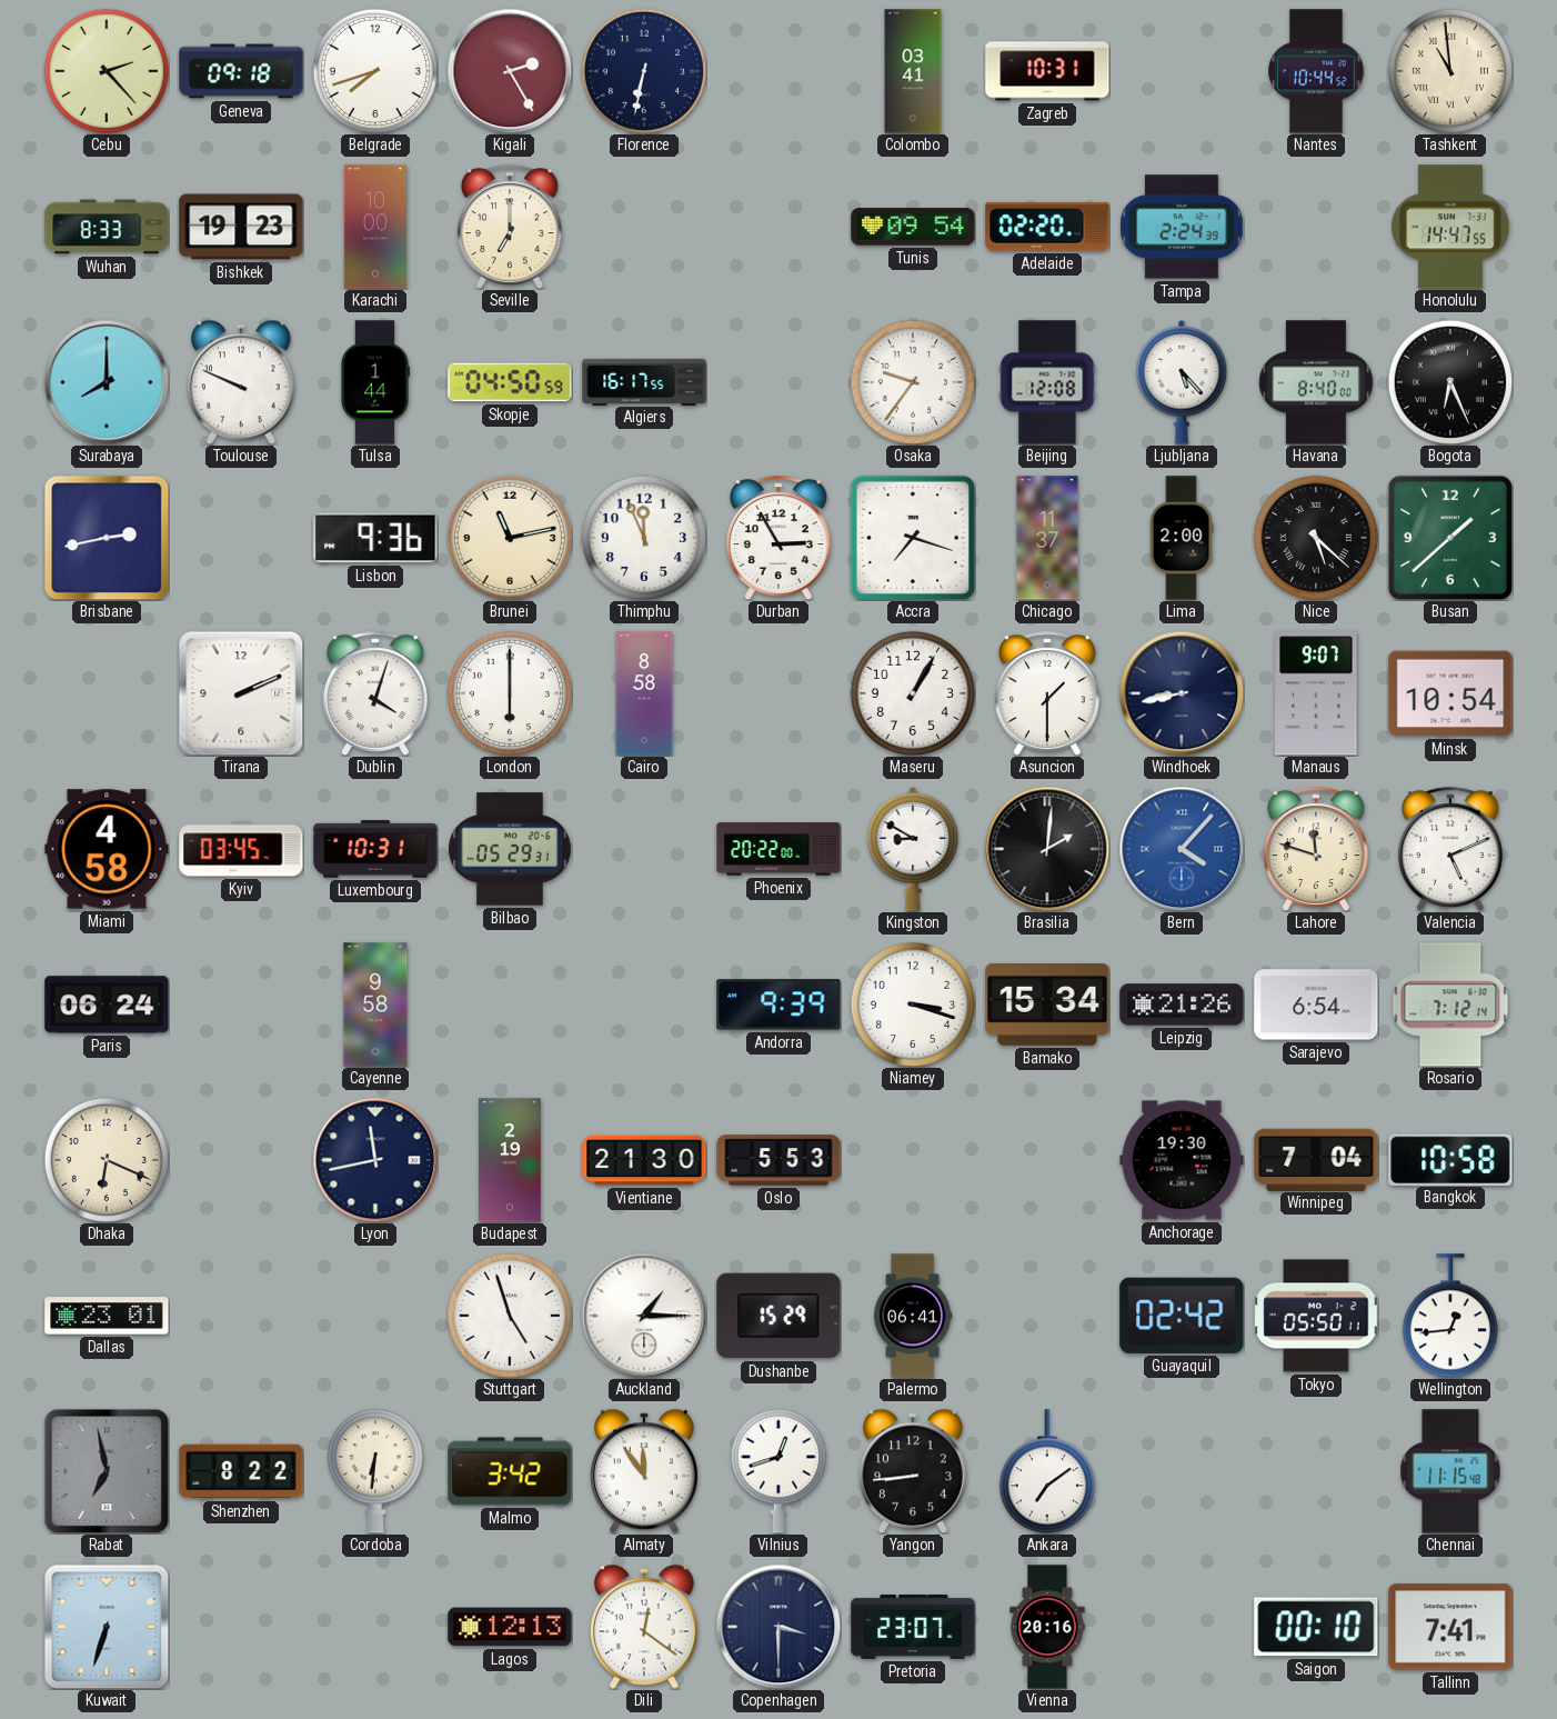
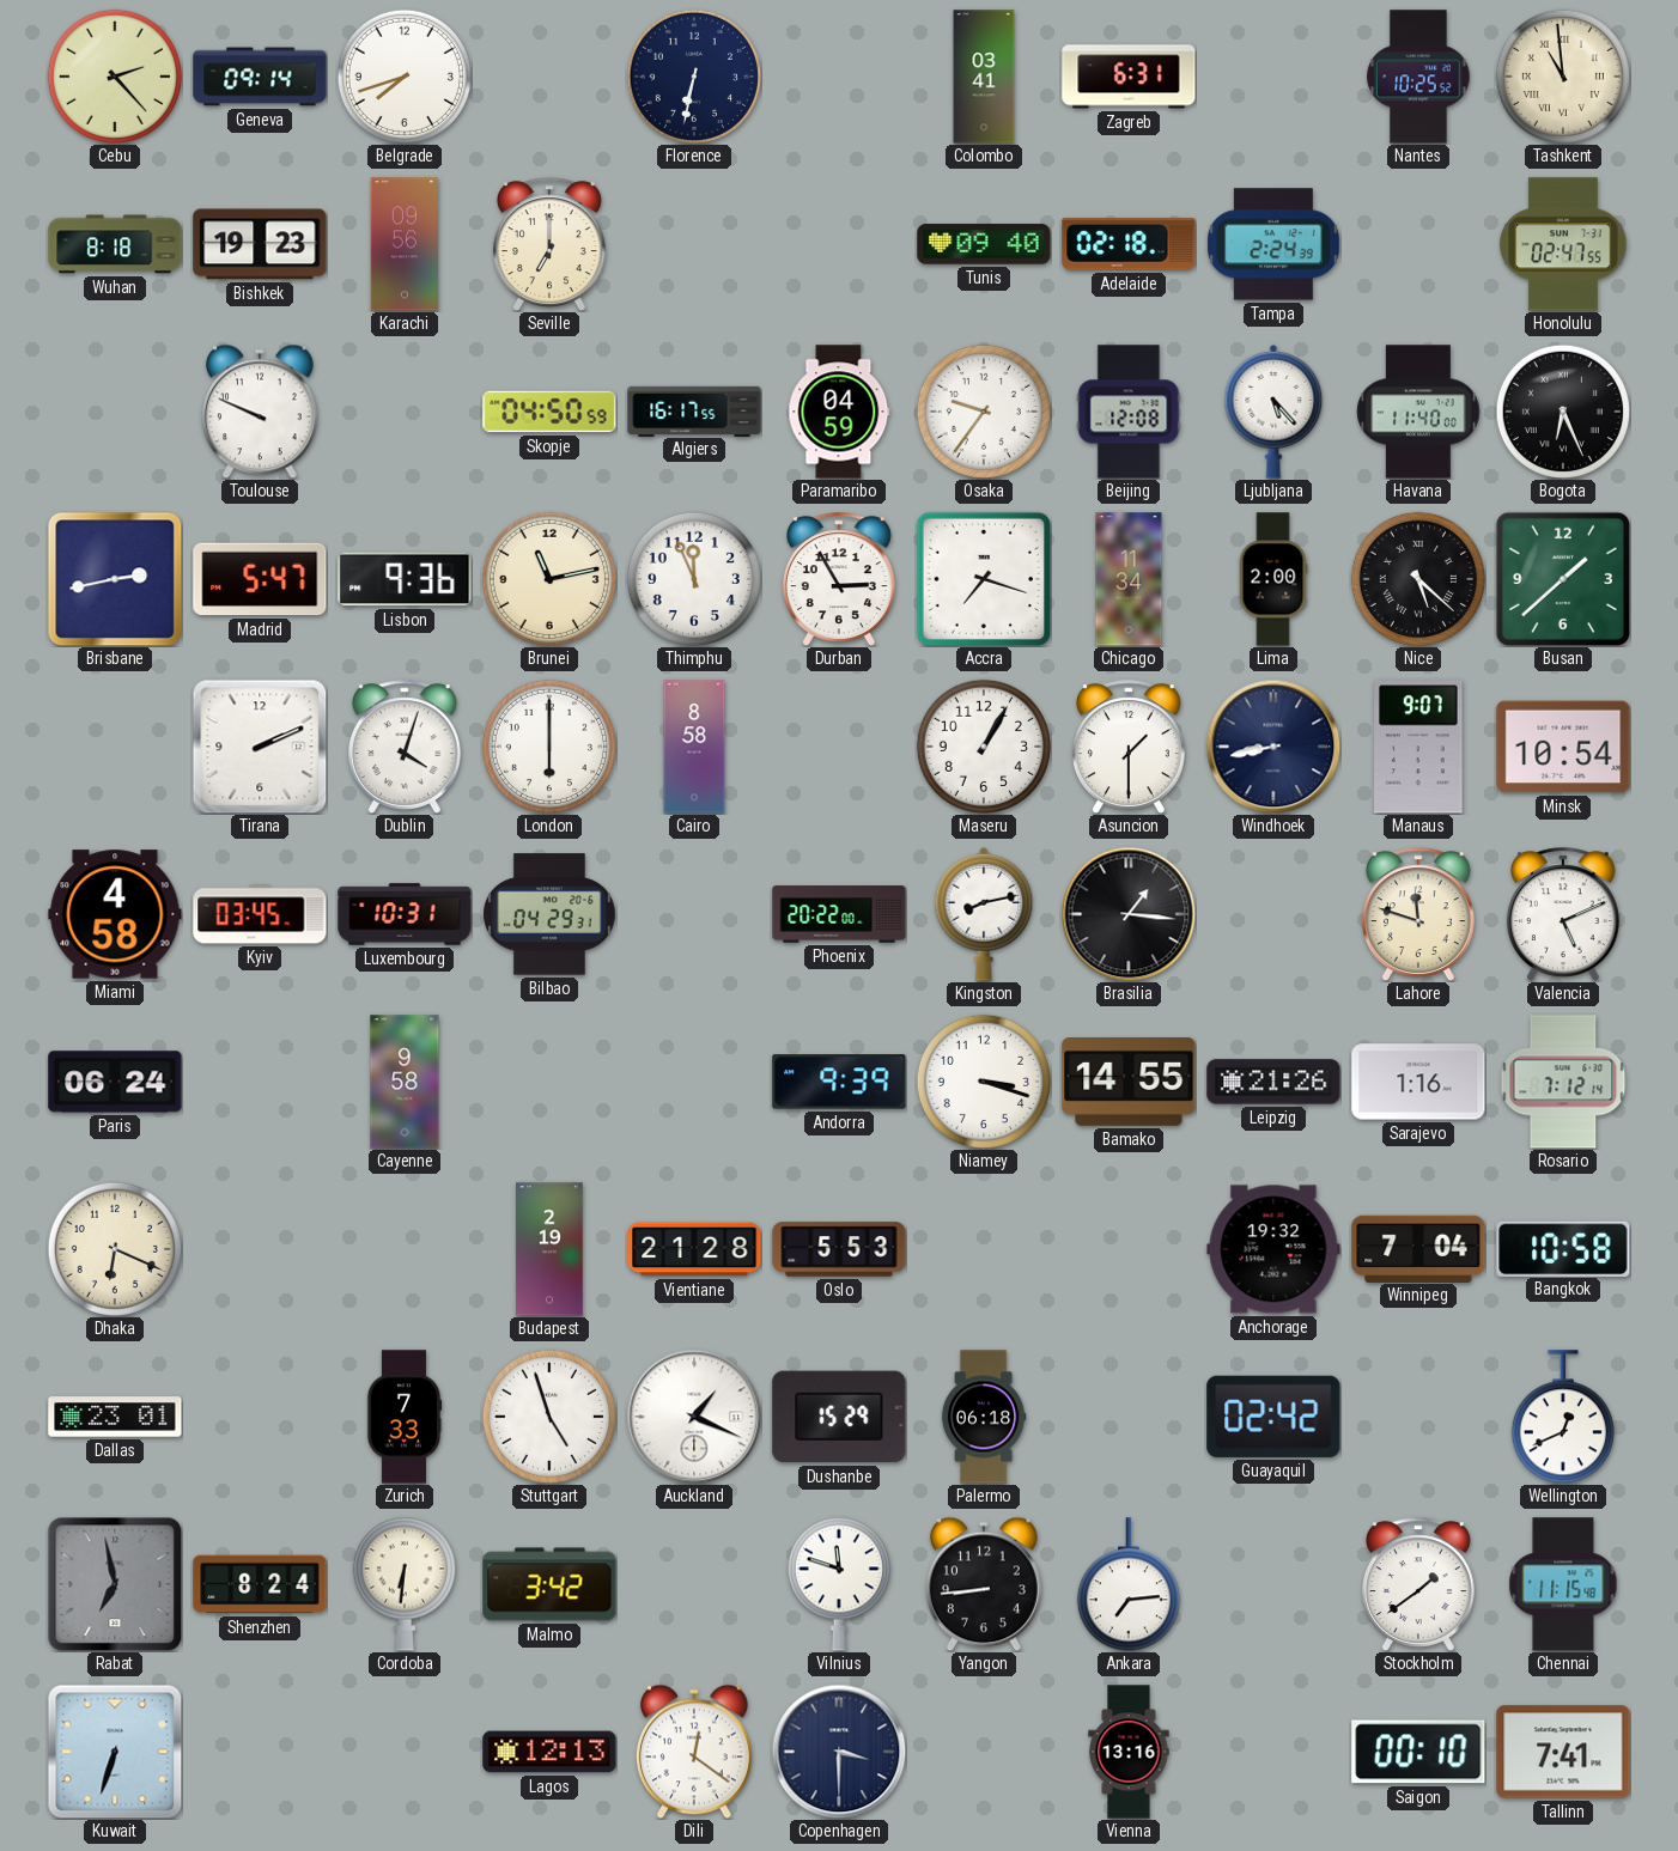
Geneva: 09:18 -> 09:14
Kigali: 2:25 -> none
Zagreb: 10:31 -> 6:31
Nantes: 10:44 -> 10:25
Wuhan: 8:33 -> 8:18
Karachi: 10:00 -> 09:56
Tunis: 09:54 -> 09:40
Adelaide: 02:20 -> 02:18
Honolulu: 14:47 -> 02:47
Surabaya: 8:00 -> none
Tulsa: 1:44 -> none
Paramaribo: none -> 04:59
Havana: 8:40 -> 11:40
Madrid: none -> 5:47
Chicago: 11:37 -> 11:34
Bilbao: 05:29 -> 04:29
Kingston: 8:50 -> 8:13
Brasilia: 2:01 -> 1:16
Bern: 4:07 -> none
Bamako: 15:34 -> 14:55
Sarajevo: 6:54 -> 1:16
Lyon: 11:43 -> none
Vientiane: 21:30 -> 21:28
Anchorage: 19:30 -> 19:32
Zurich: none -> 7:33
Auckland: 1:15 -> 1:19
Palermo: 06:41 -> 06:18
Tokyo: 05:50 -> none
Wellington: 12:44 -> 12:41
Shenzhen: 8:22 -> 8:24
Almaty: 11:54 -> none
Vilnius: 12:42 -> 11:48
Ankara: 7:09 -> 7:14
Stockholm: none -> 1:39
Pretoria: 23:07 -> none
Vienna: 20:16 -> 13:16
